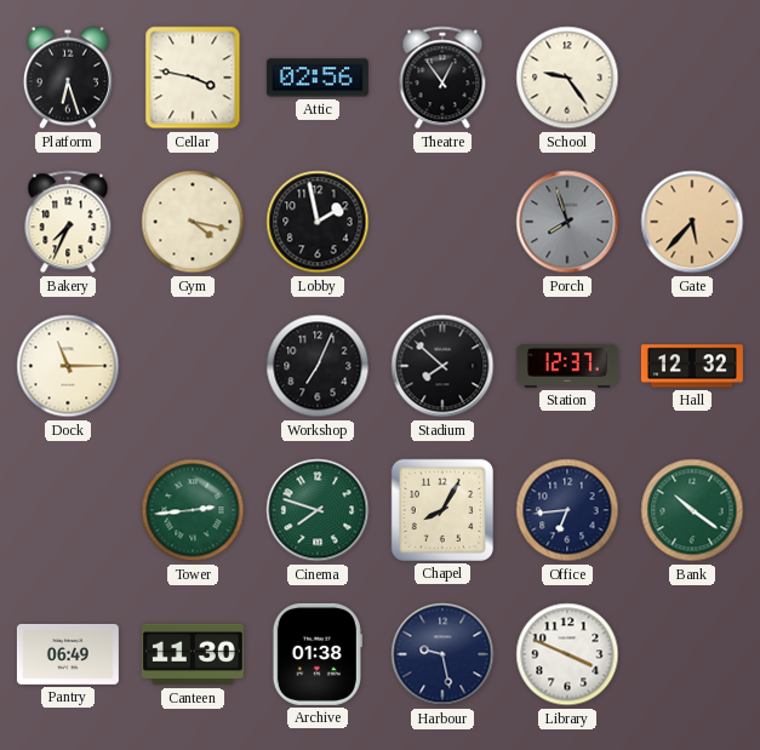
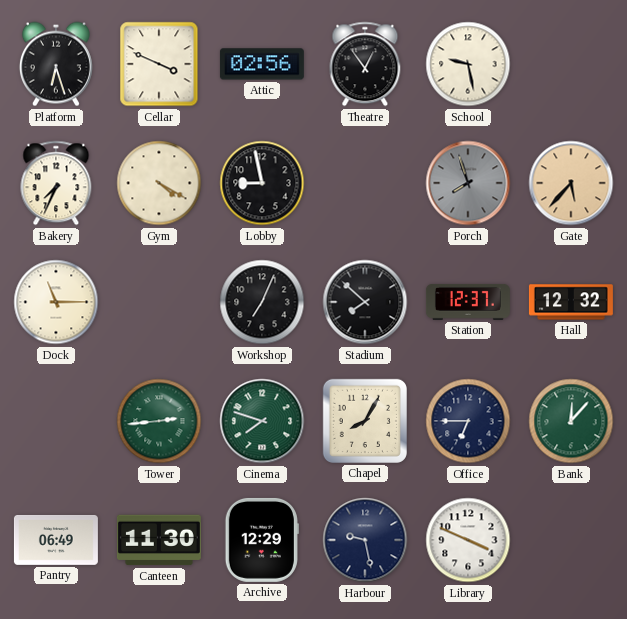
Cellar: 3:47 -> 3:49
School: 9:24 -> 9:28
Gym: 4:17 -> 4:20
Lobby: 1:58 -> 8:58
Office: 6:44 -> 6:45
Bank: 10:21 -> 12:07
Archive: 01:38 -> 12:29
